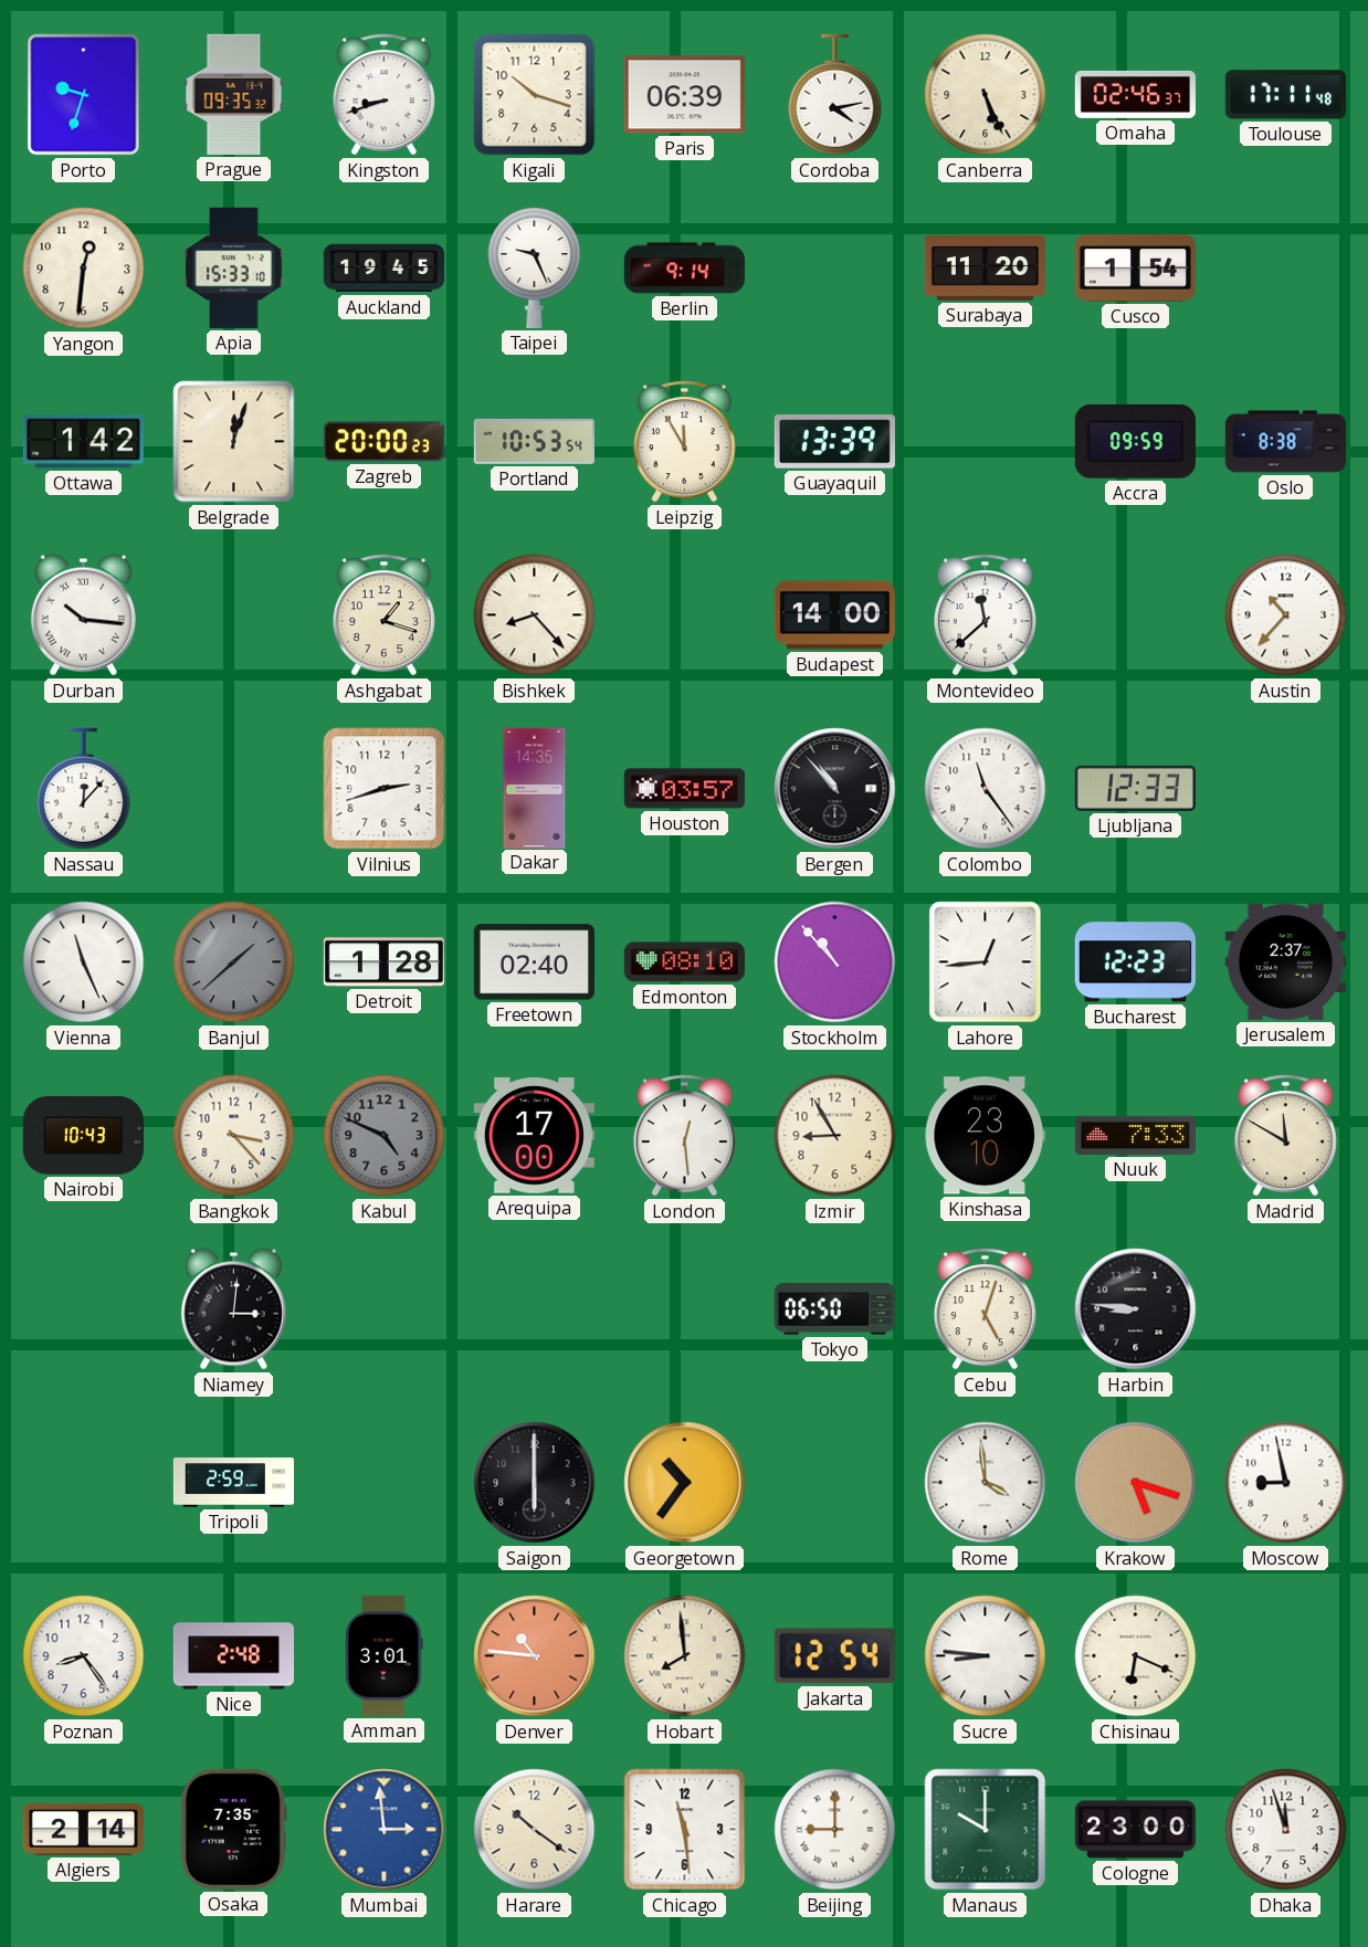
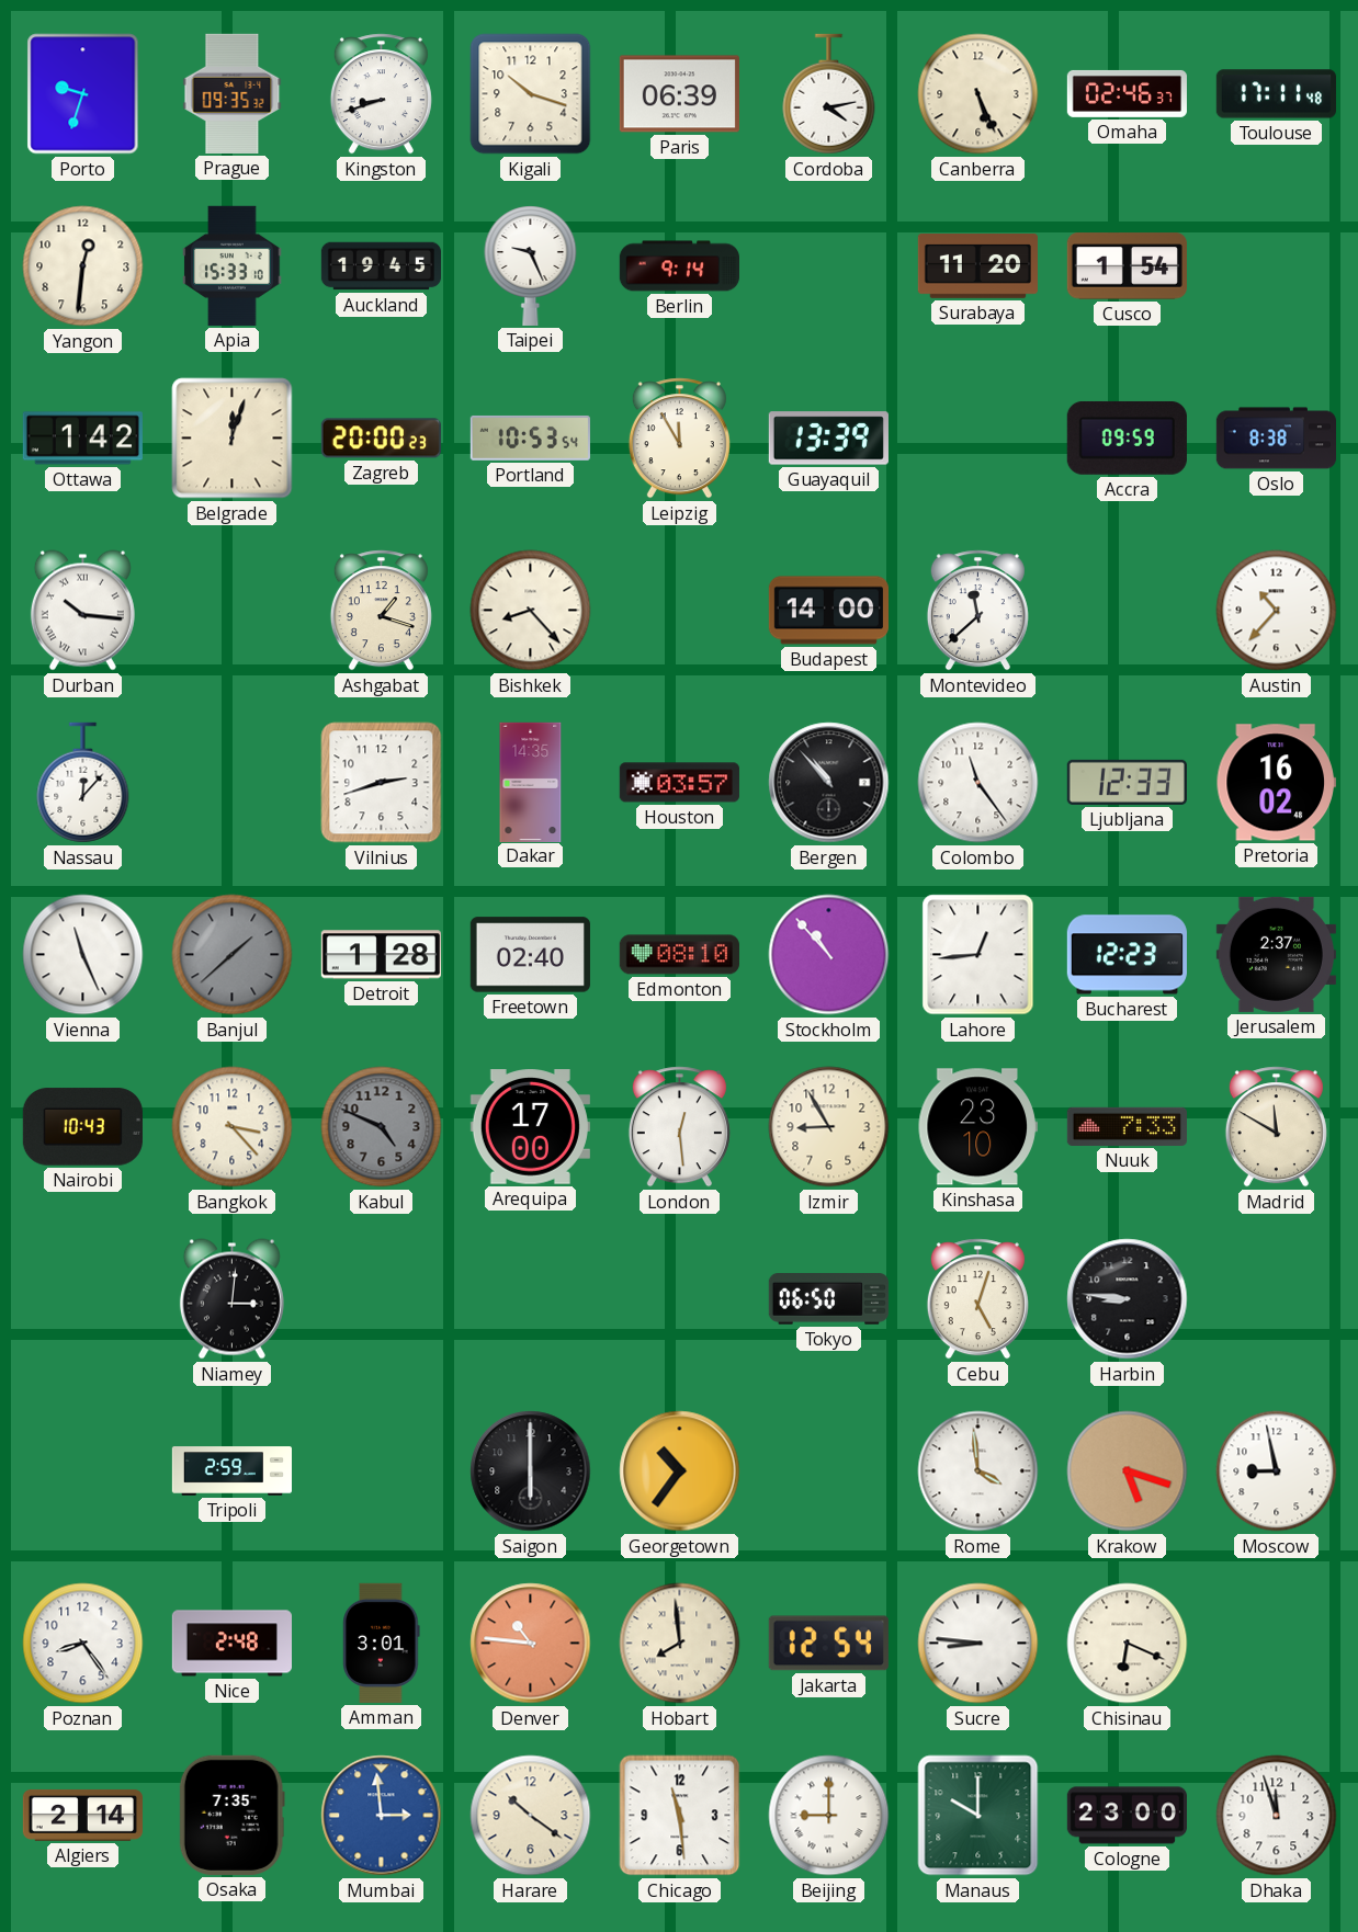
Pretoria: none -> 16:02
